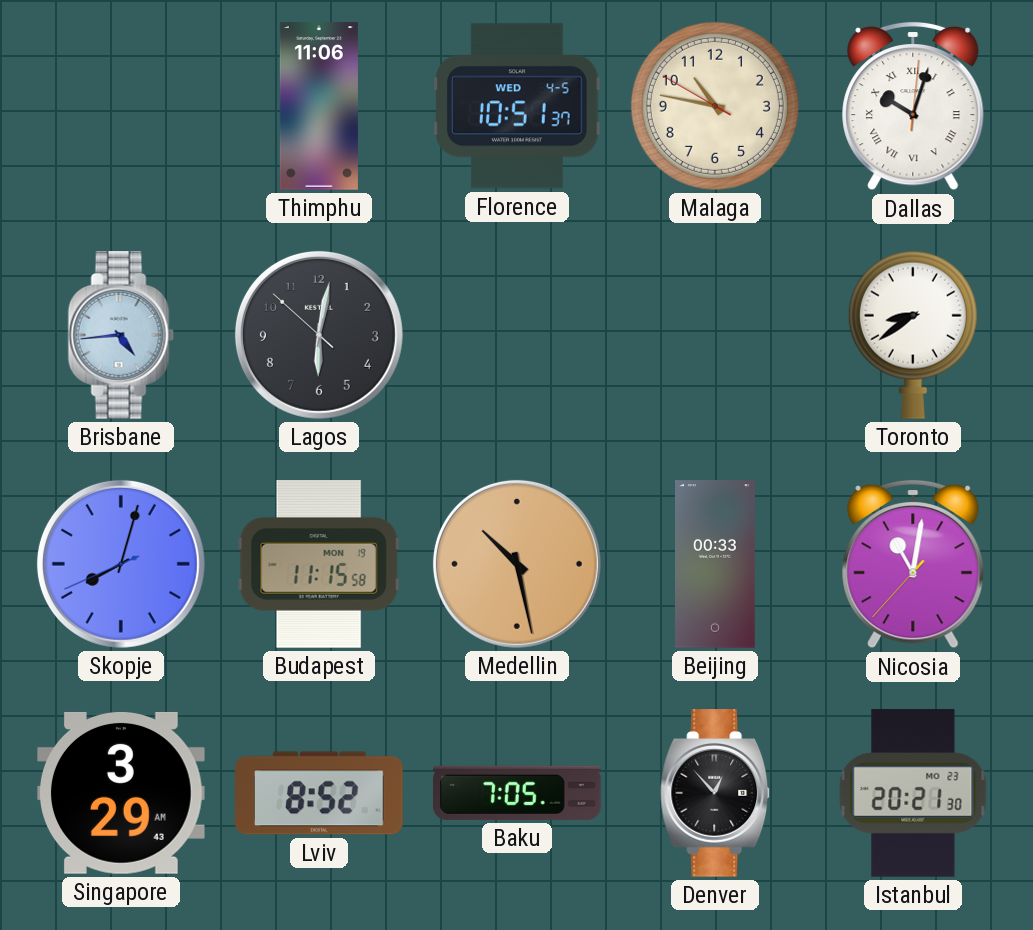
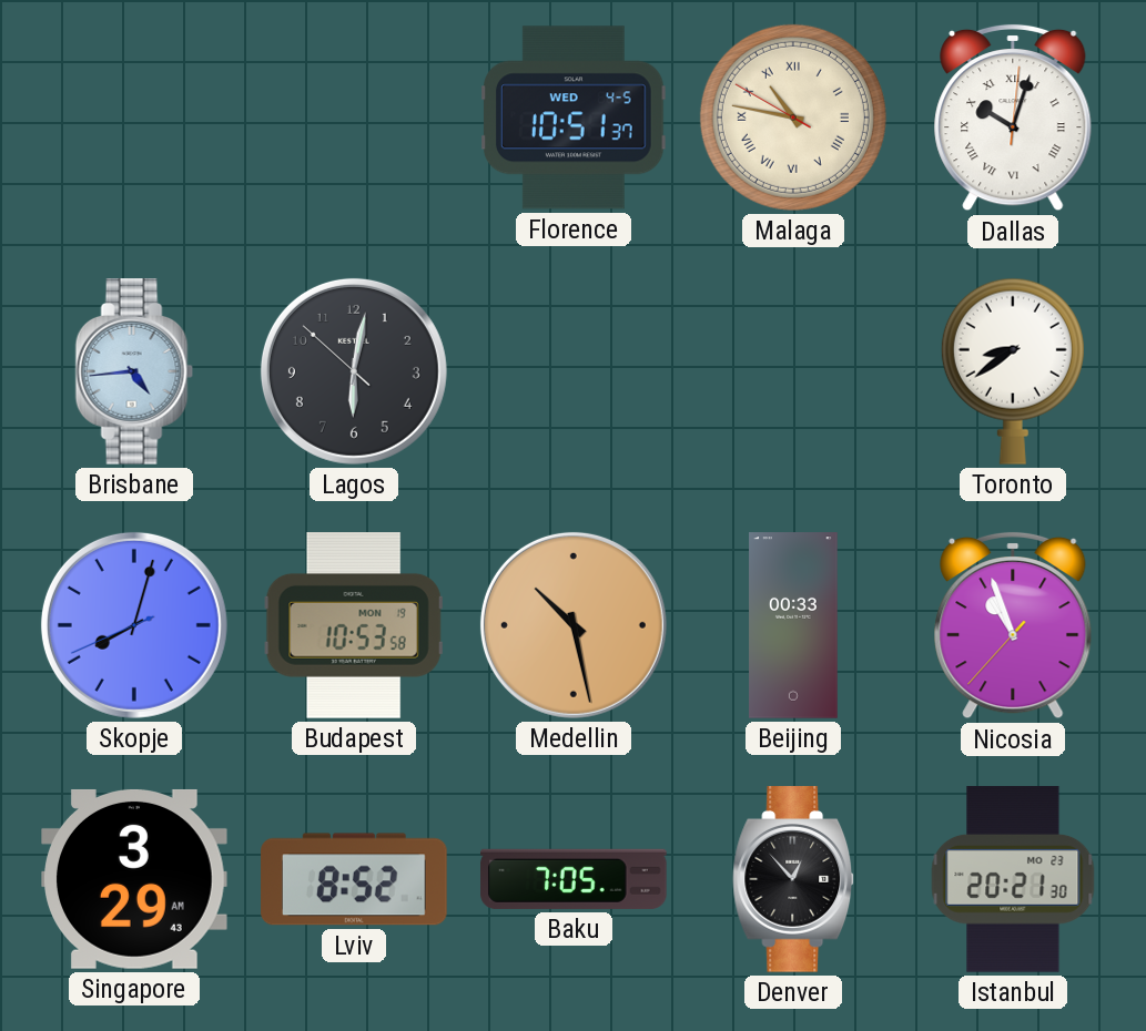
Thimphu: 11:06 -> none
Malaga numerals: Arabic -> Roman
Budapest: 11:15 -> 10:53
Nicosia: 11:01 -> 10:56
